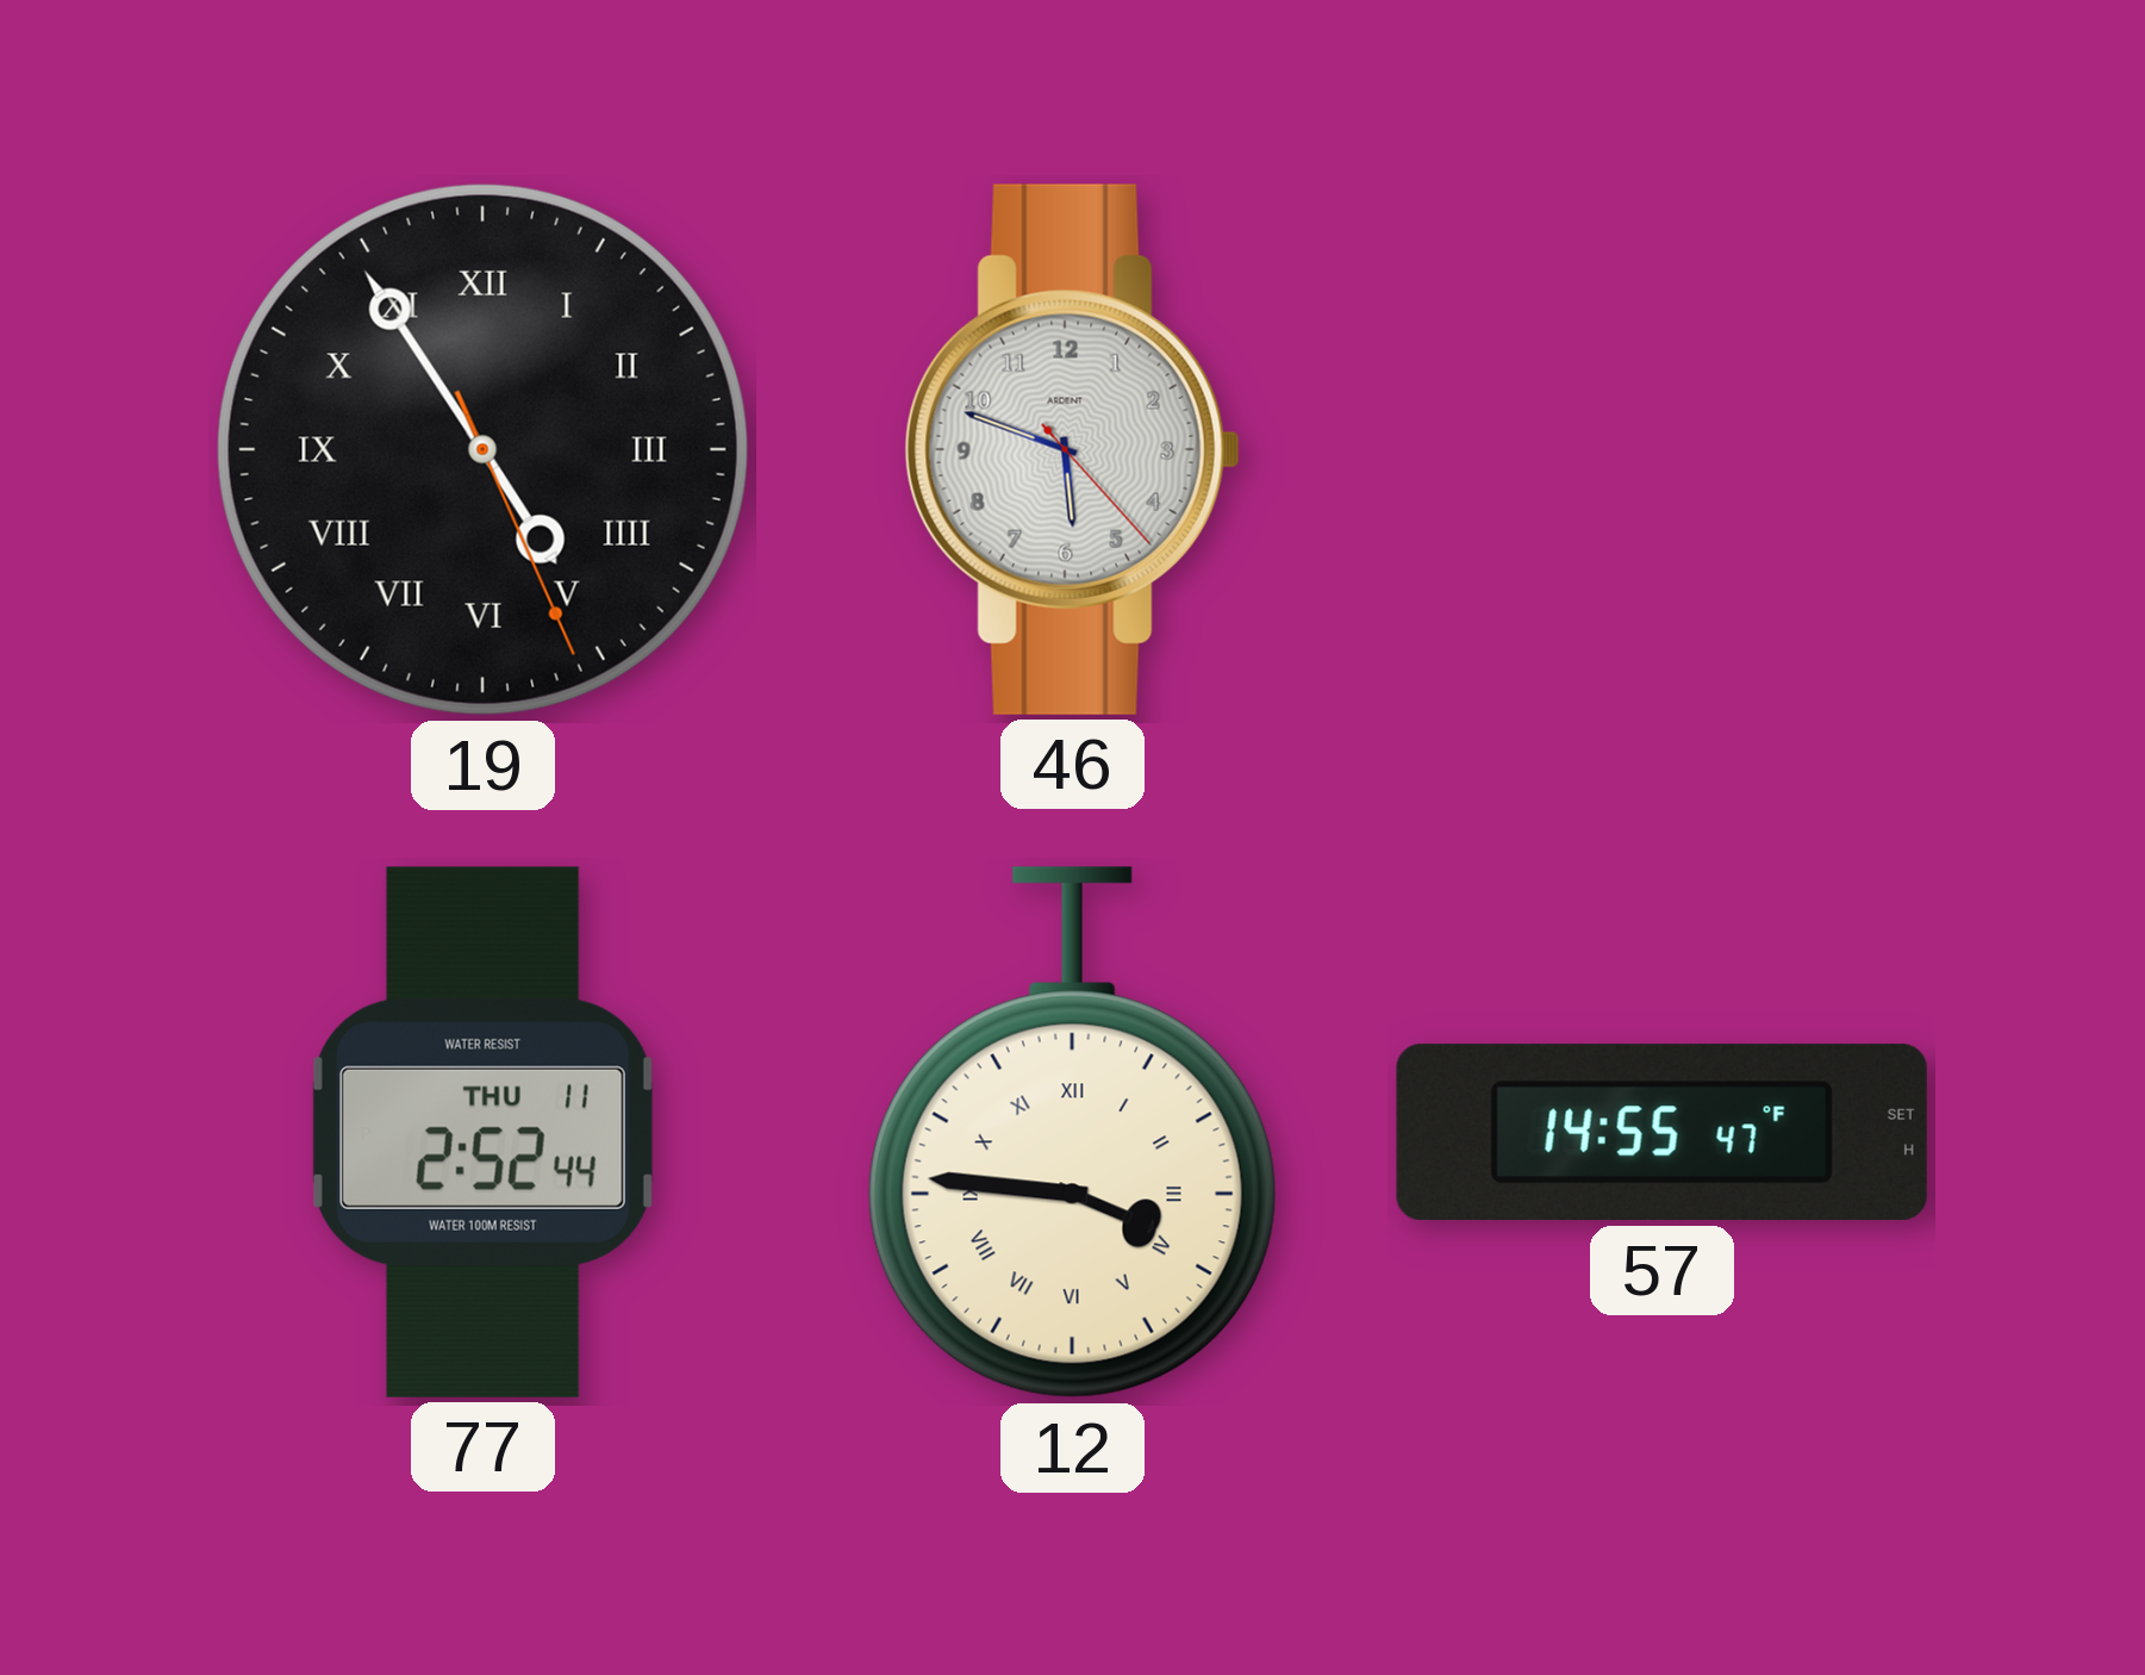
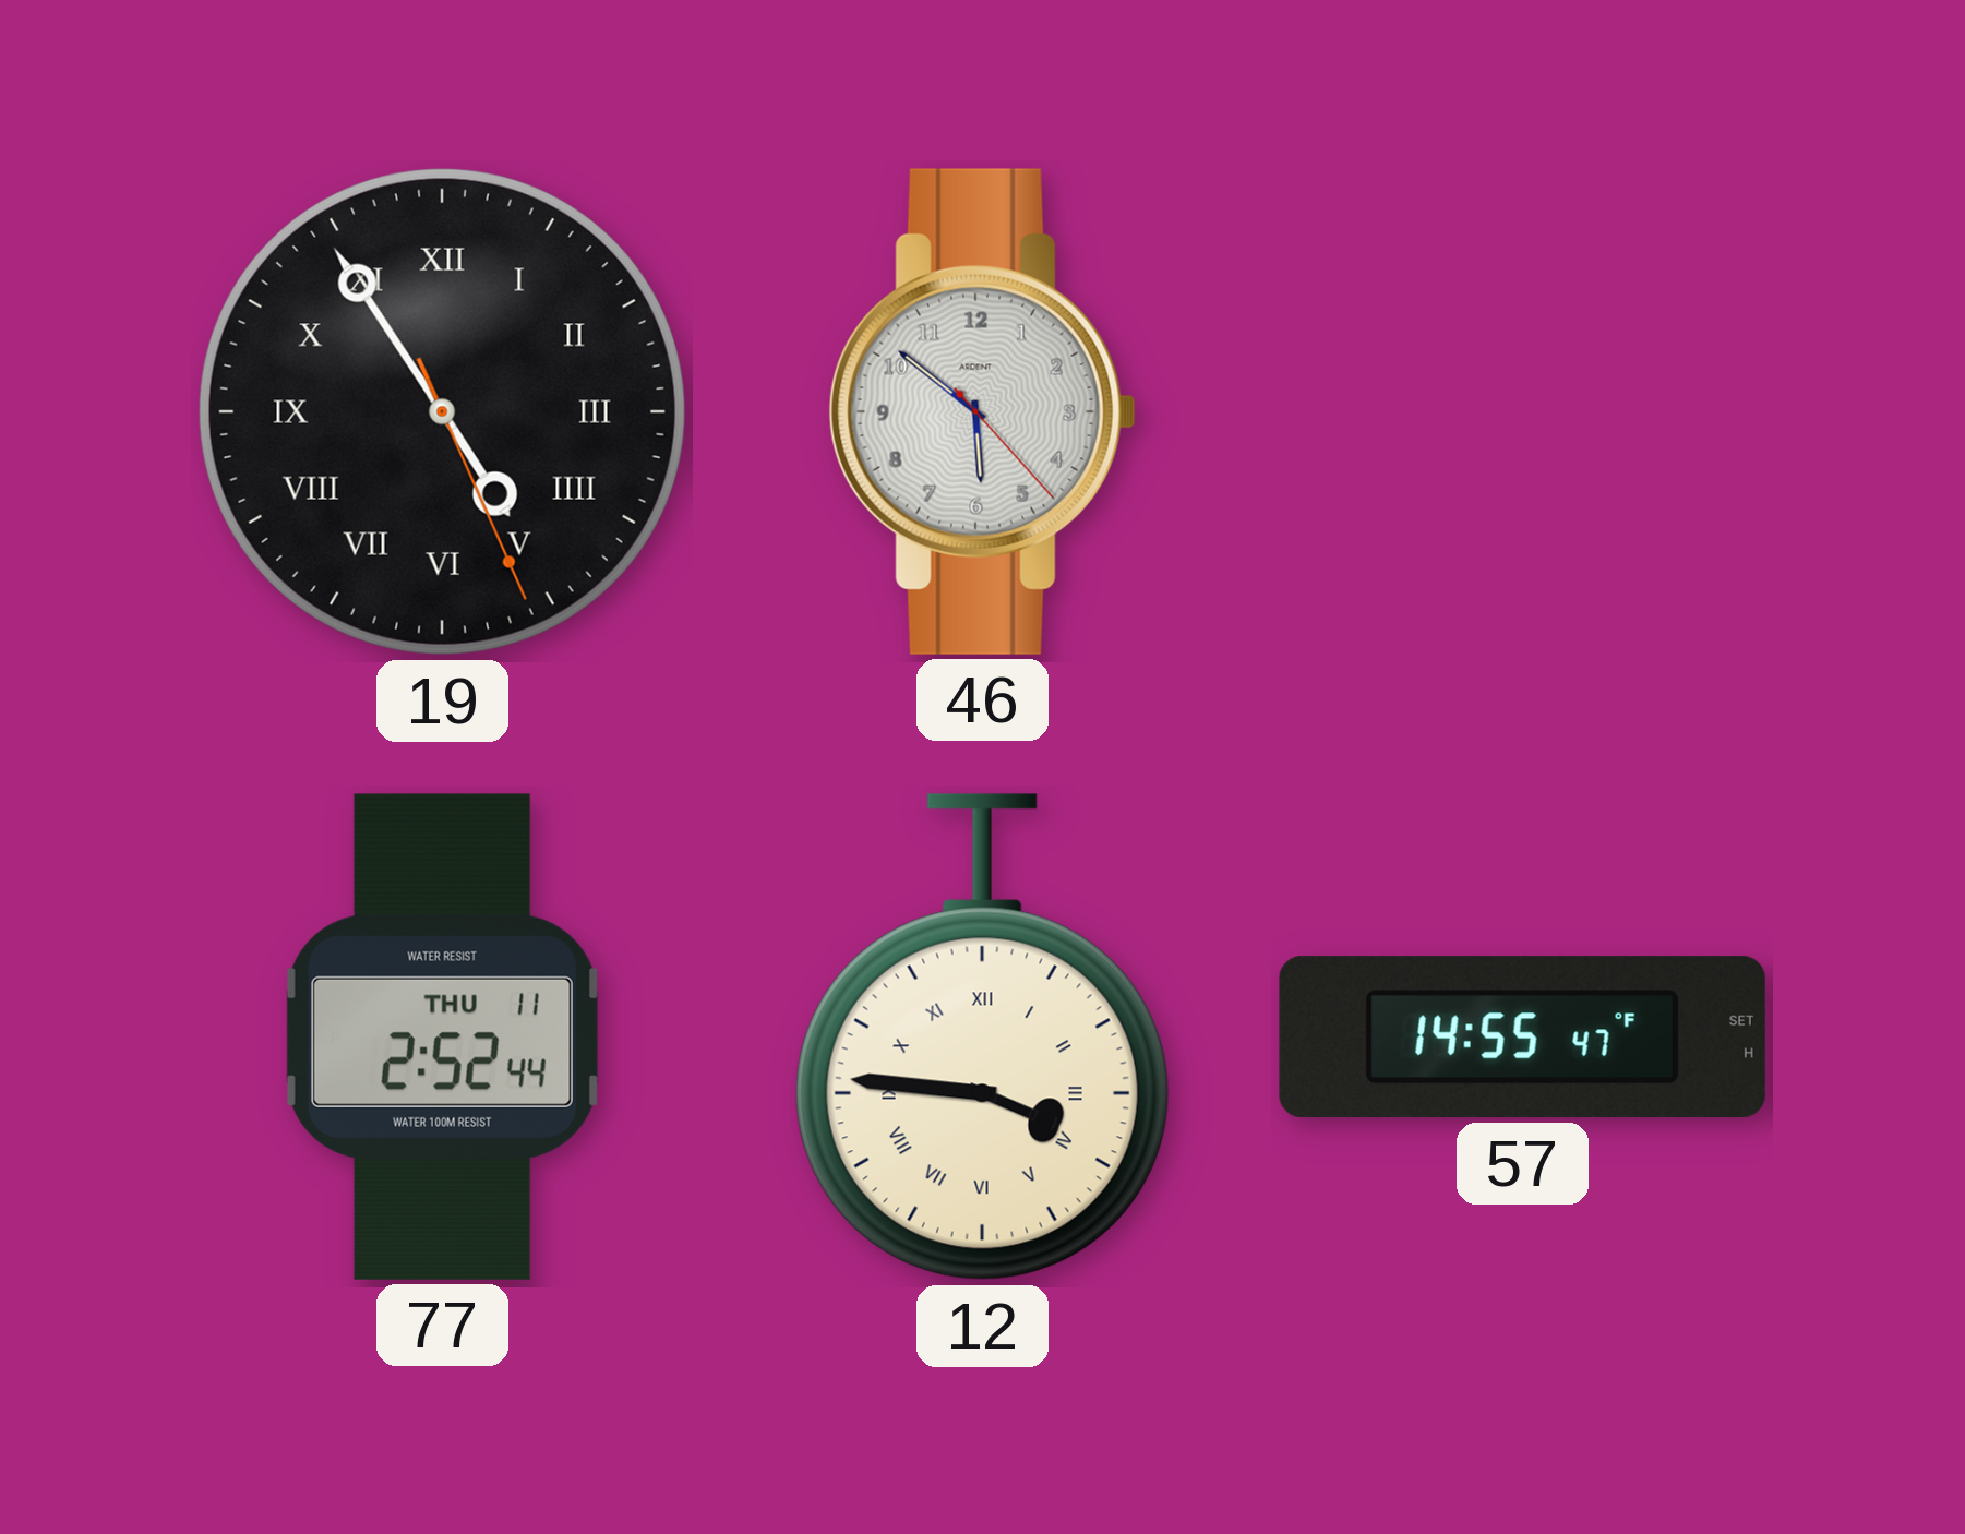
46: 5:48 -> 5:51
